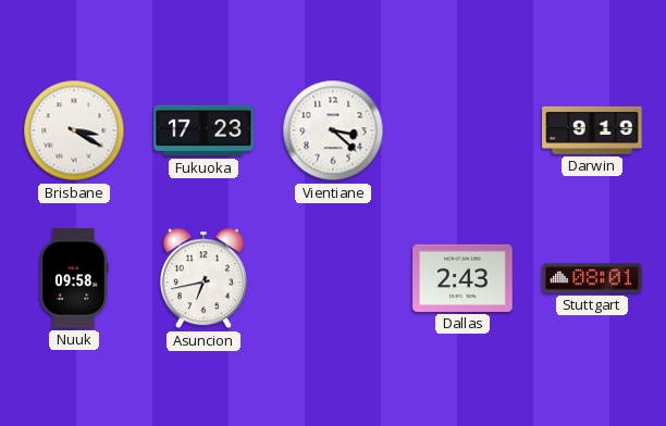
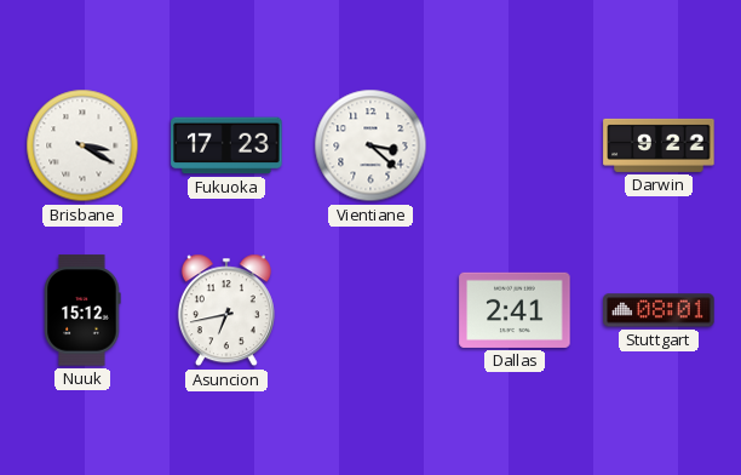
Darwin: 9:19 -> 9:22
Nuuk: 09:58 -> 15:12
Dallas: 2:43 -> 2:41
